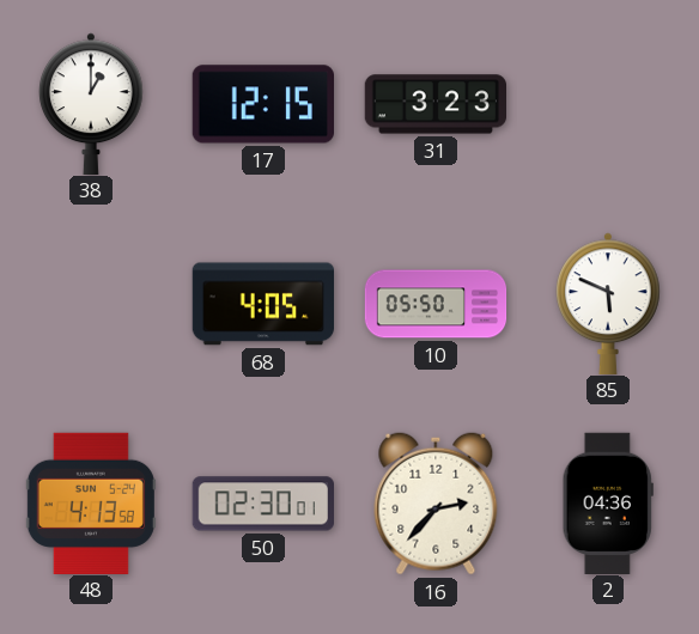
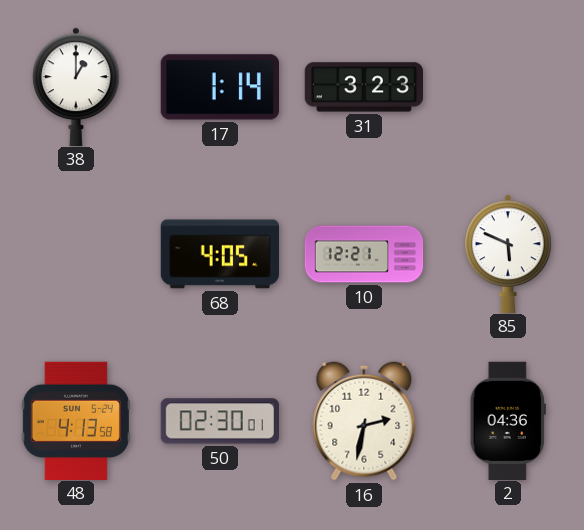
17: 12:15 -> 1:14
10: 05:50 -> 12:21
16: 2:37 -> 2:32
